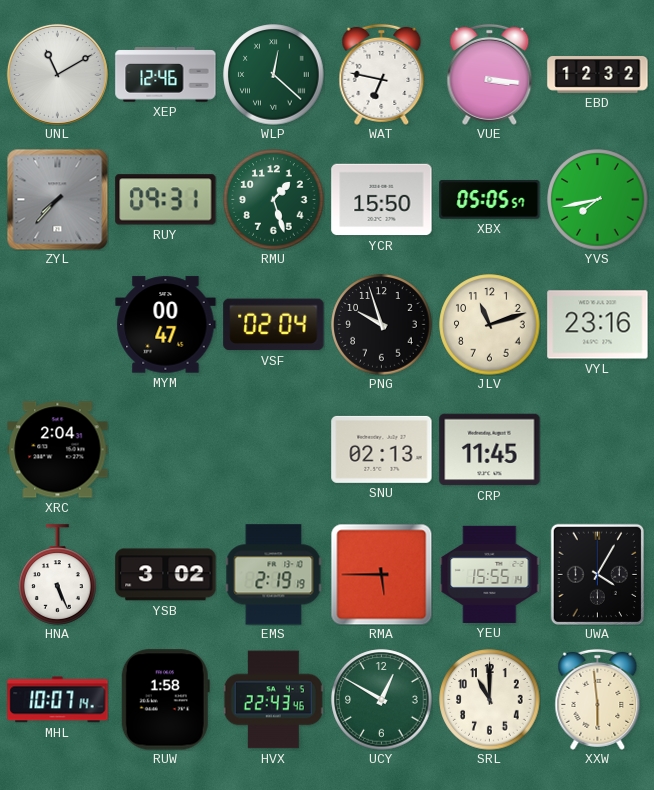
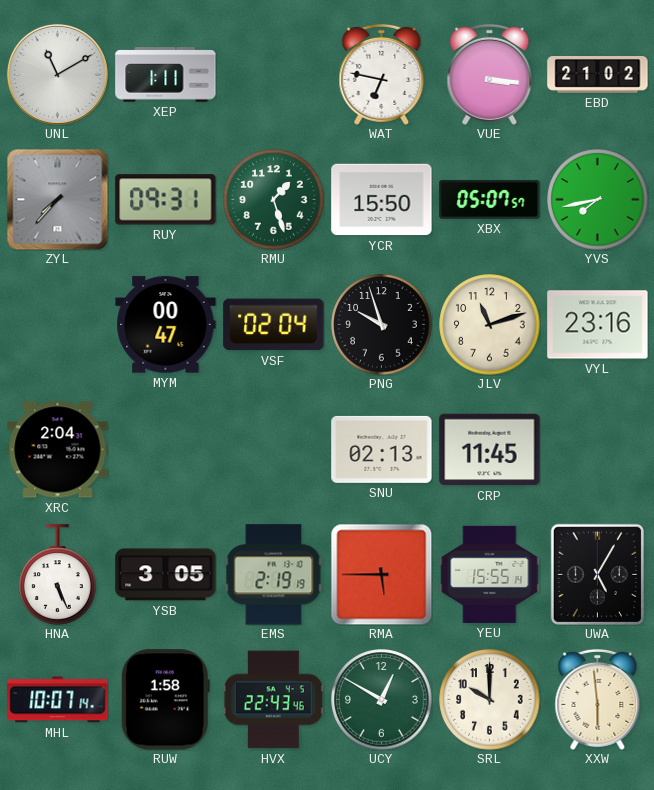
XEP: 12:46 -> 1:11
WLP: 12:22 -> none
EBD: 12:32 -> 21:02
XBX: 05:05 -> 05:07
YSB: 3:02 -> 3:05
UWA: 4:05 -> 5:05
SRL: 11:00 -> 10:00
